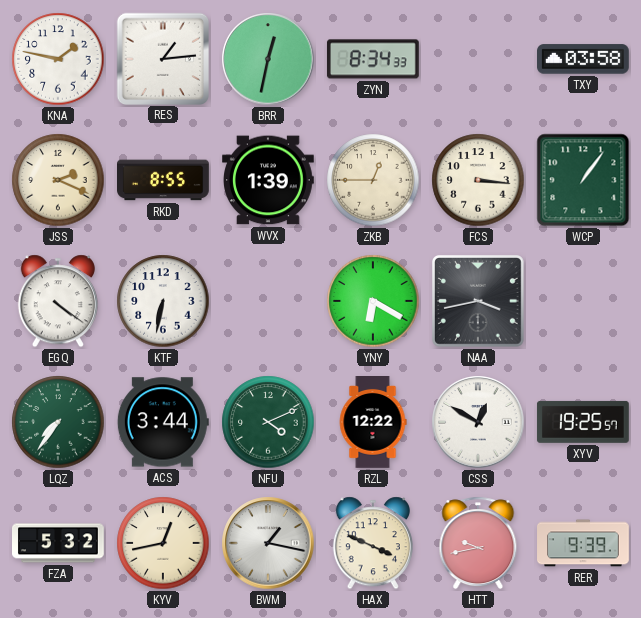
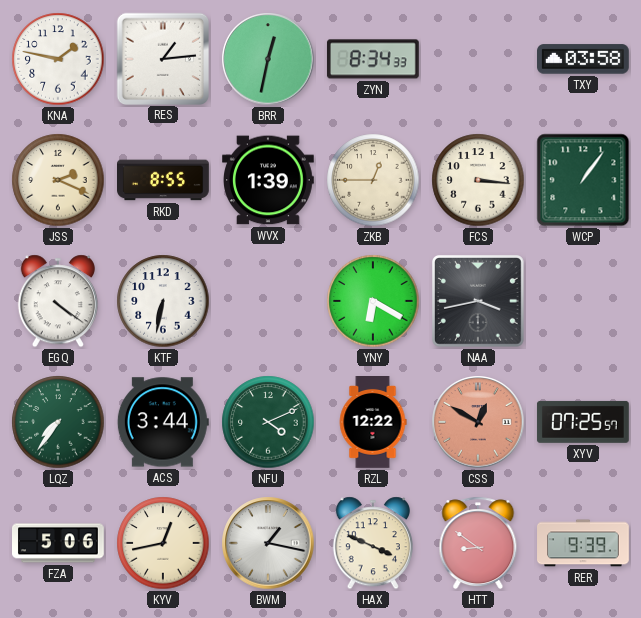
CSS dial: white -> salmon
XYV: 19:25 -> 07:25
FZA: 5:32 -> 5:06
HTT: 9:43 -> 8:51
